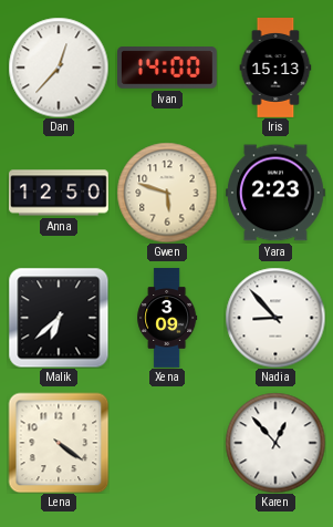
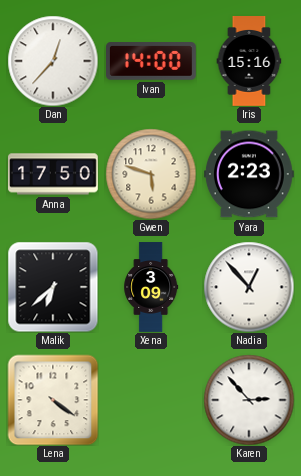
Iris: 15:13 -> 15:16
Anna: 12:50 -> 17:50
Nadia: 8:53 -> 12:53
Karen: 12:53 -> 2:53
